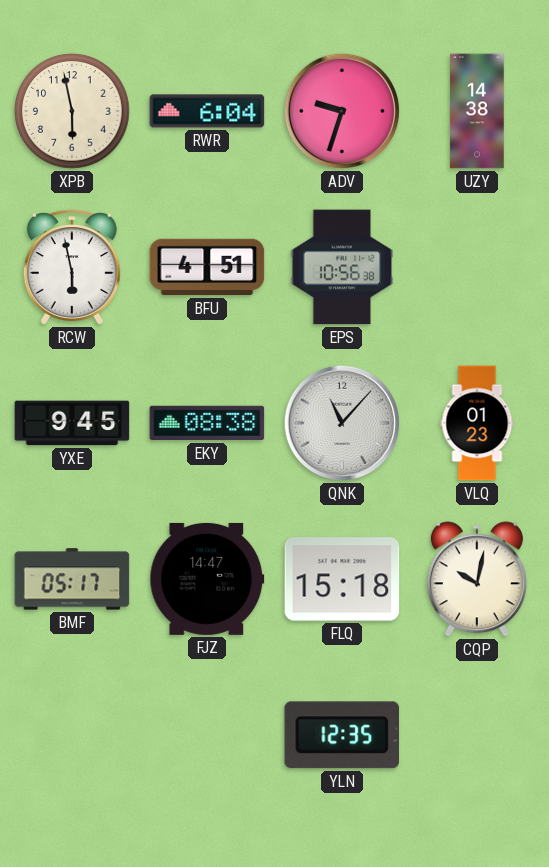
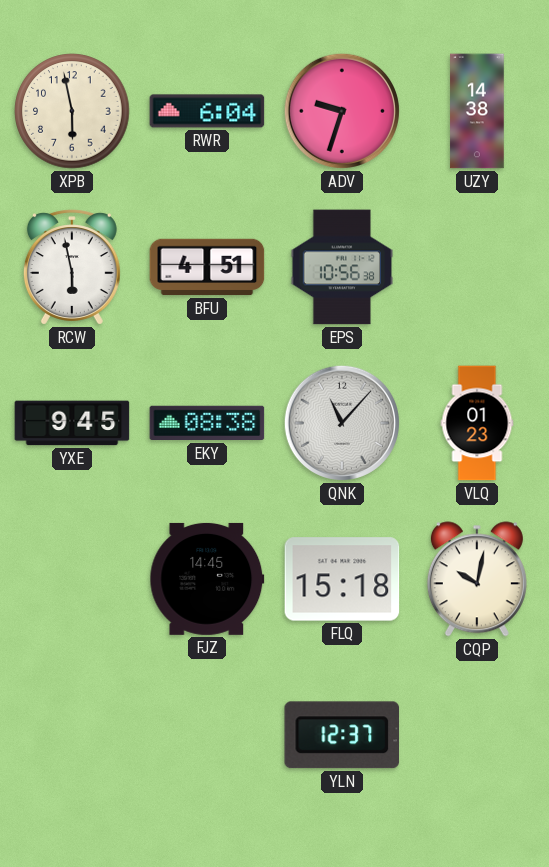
BMF: 05:17 -> none
FJZ: 14:47 -> 14:45
YLN: 12:35 -> 12:37
